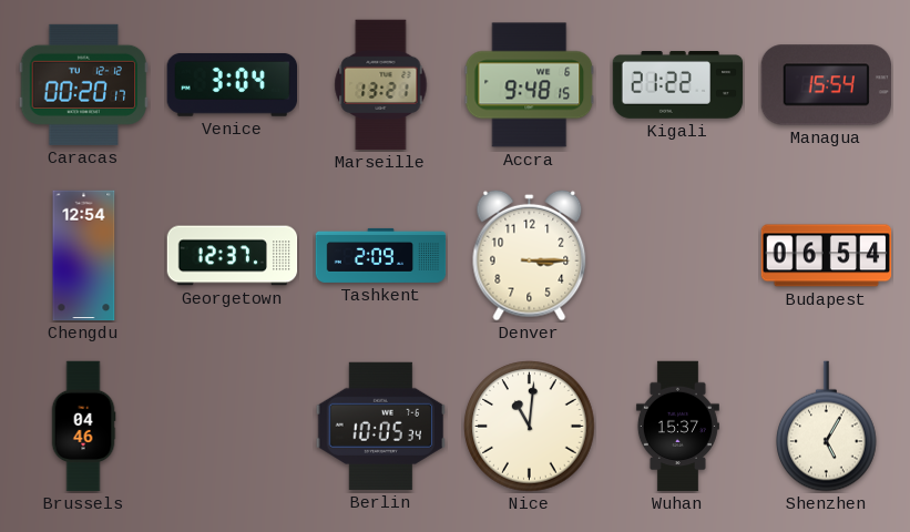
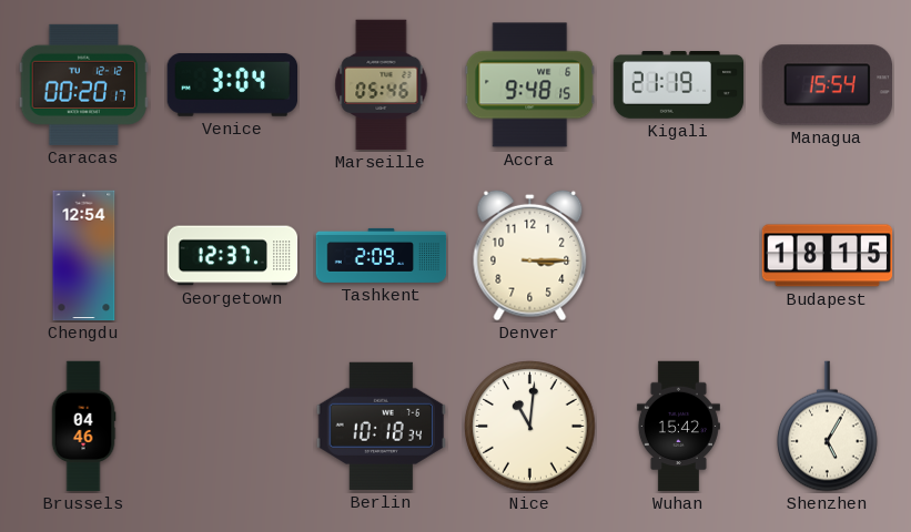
Marseille: 13:21 -> 05:46
Kigali: 21:22 -> 21:19
Budapest: 06:54 -> 18:15
Berlin: 10:05 -> 10:18
Wuhan: 15:37 -> 15:42
